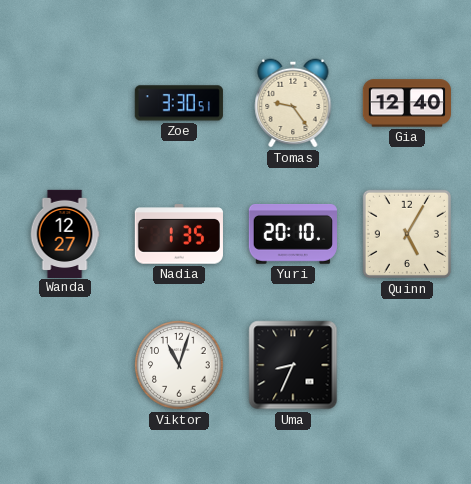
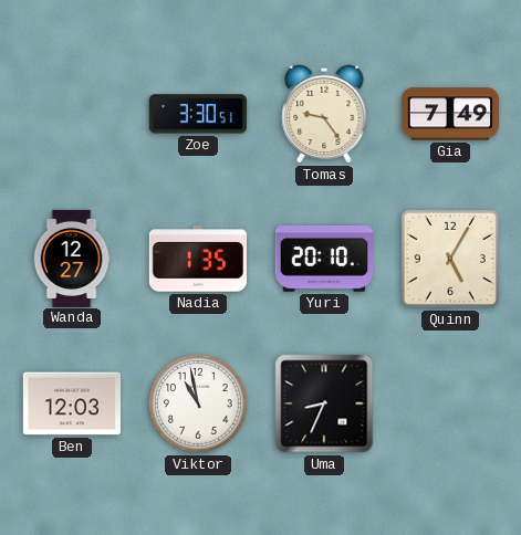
Gia: 12:40 -> 7:49
Ben: none -> 12:03
Viktor: 11:03 -> 10:58
